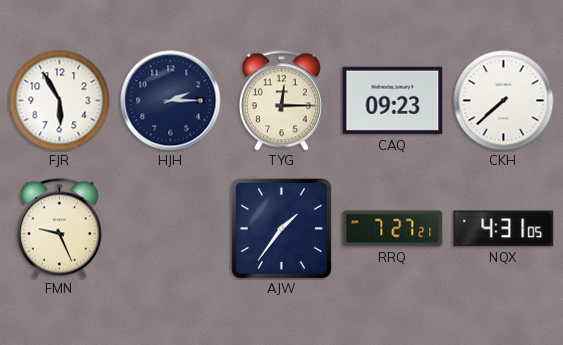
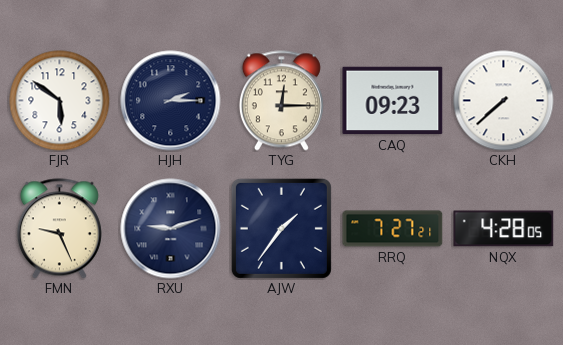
FJR: 5:55 -> 5:51
RXU: none -> 9:12
NQX: 4:31 -> 4:28
